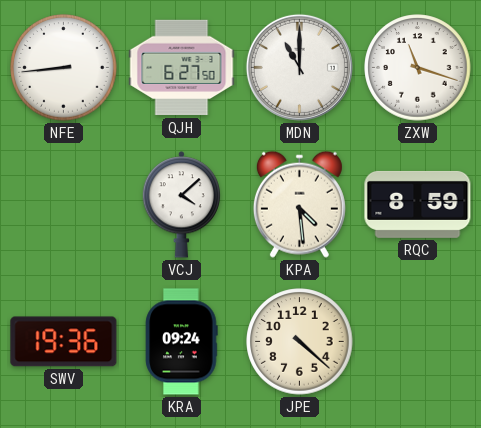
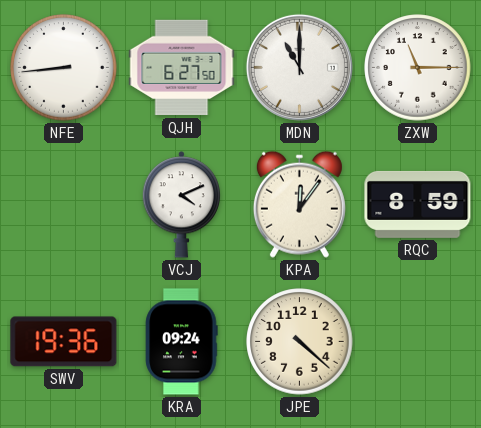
ZXW: 11:18 -> 11:15
VCJ: 4:08 -> 4:11
KPA: 4:29 -> 12:06
